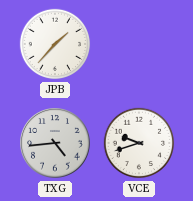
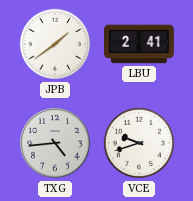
JPB: 1:37 -> 1:39
LBU: none -> 2:41
